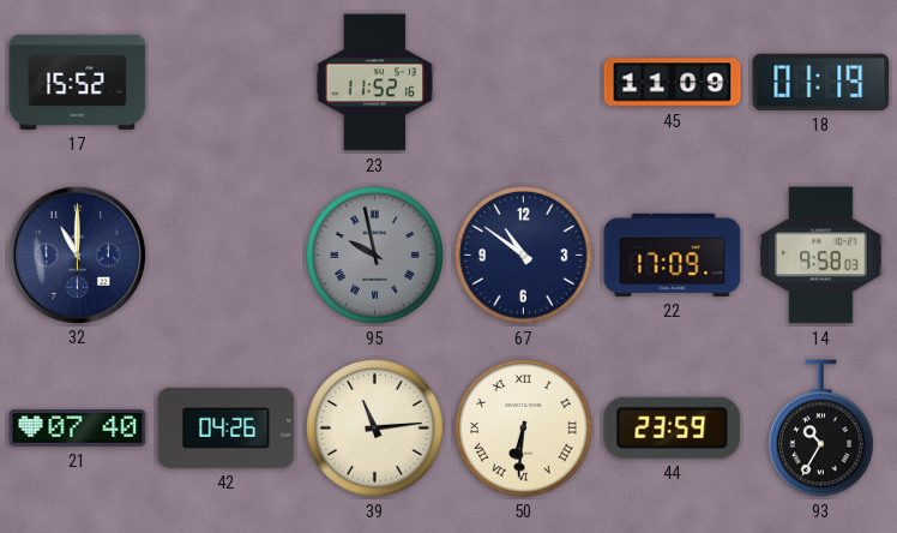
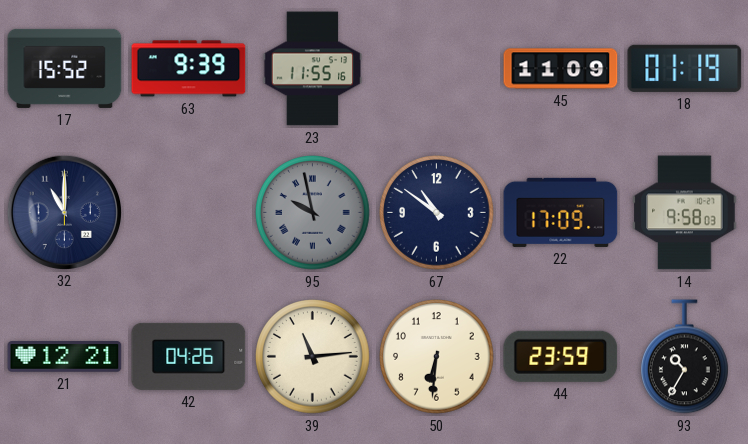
63: none -> 9:39
23: 11:52 -> 11:55
21: 07:40 -> 12:21
50 numerals: Roman -> Arabic
